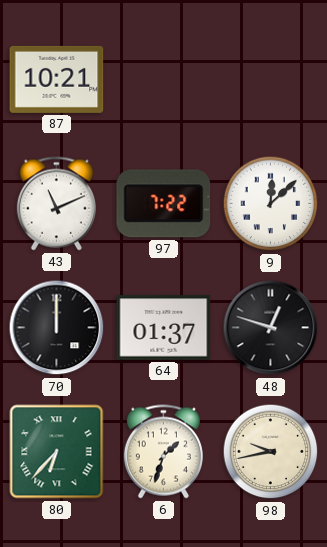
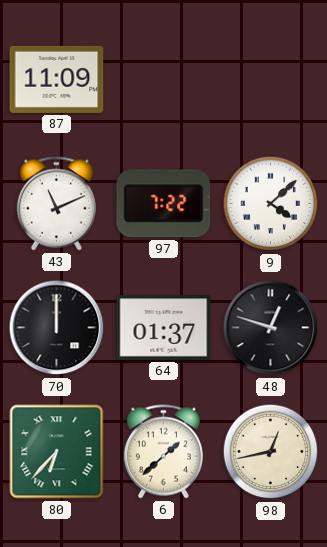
87: 10:21 -> 11:09
9: 12:08 -> 4:08
6: 1:33 -> 1:38
98: 9:43 -> 12:43
